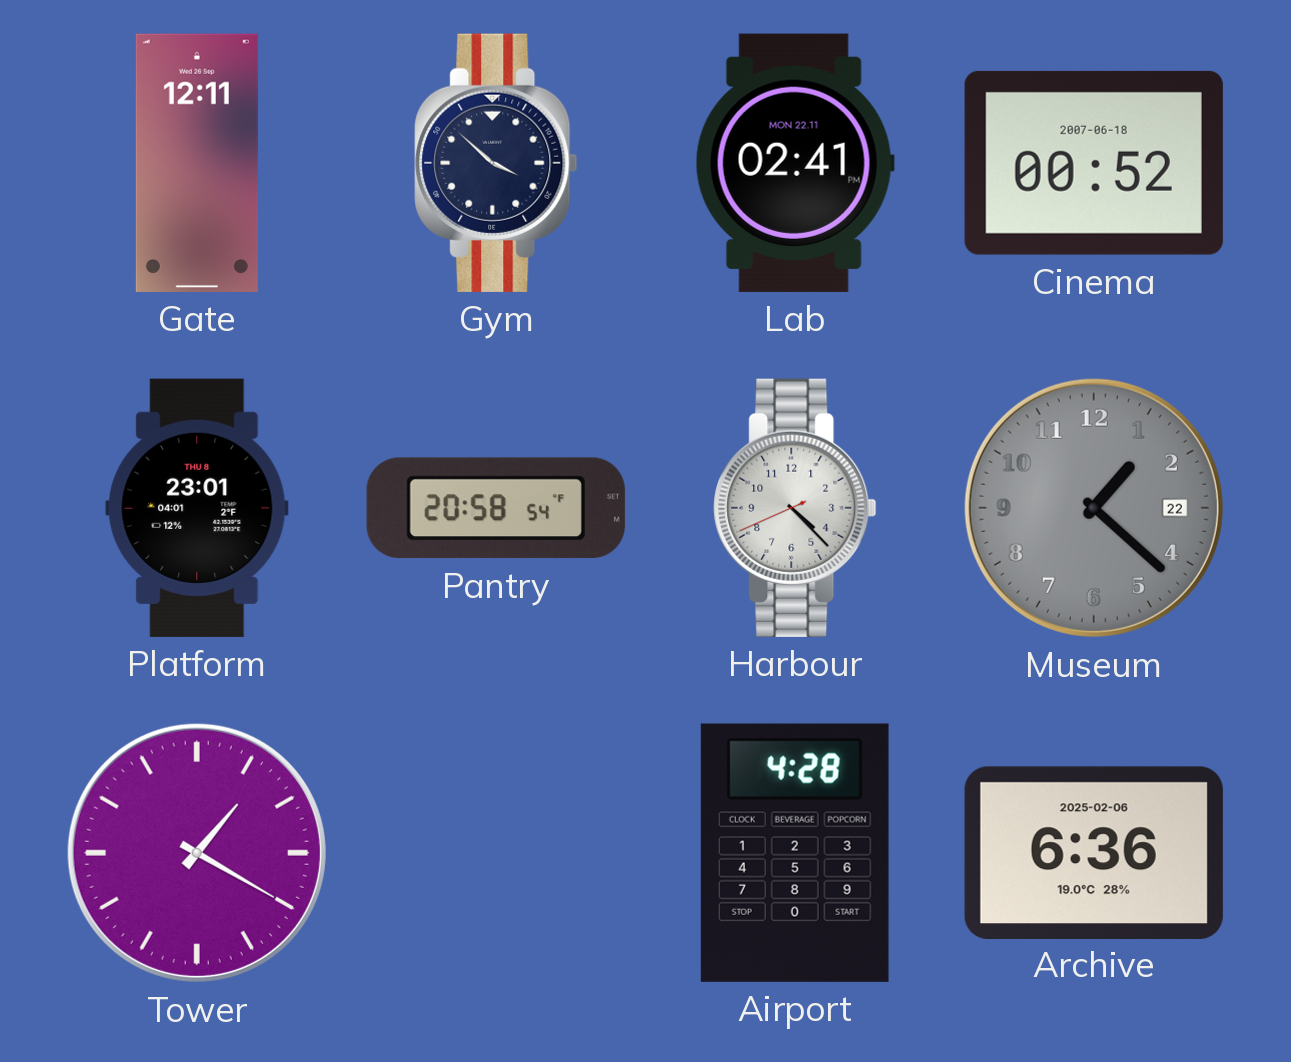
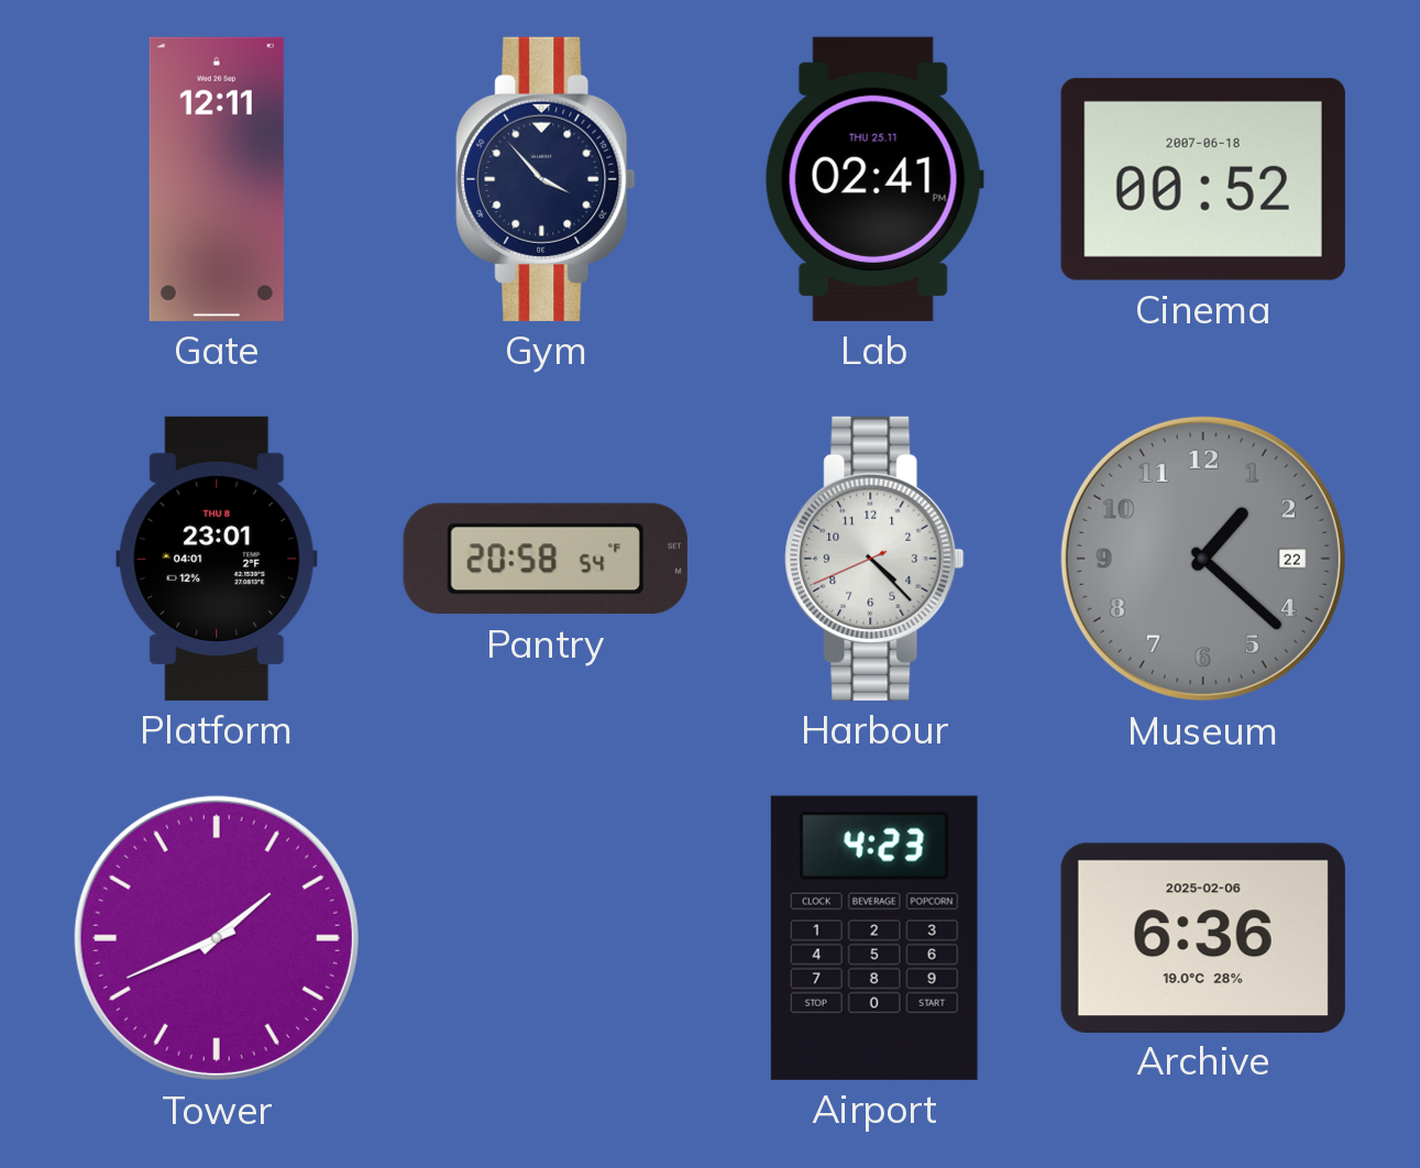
Gym: 3:52 -> 3:53
Lab date: MON 22.11 -> THU 25.11
Tower: 1:20 -> 1:41
Airport: 4:28 -> 4:23
